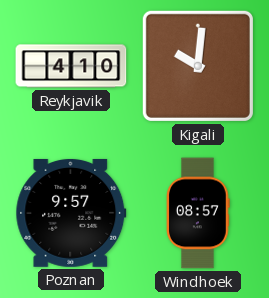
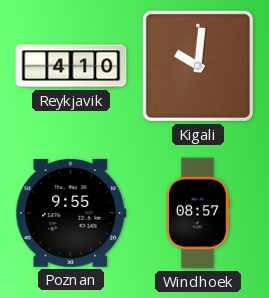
Poznan: 9:57 -> 9:55
